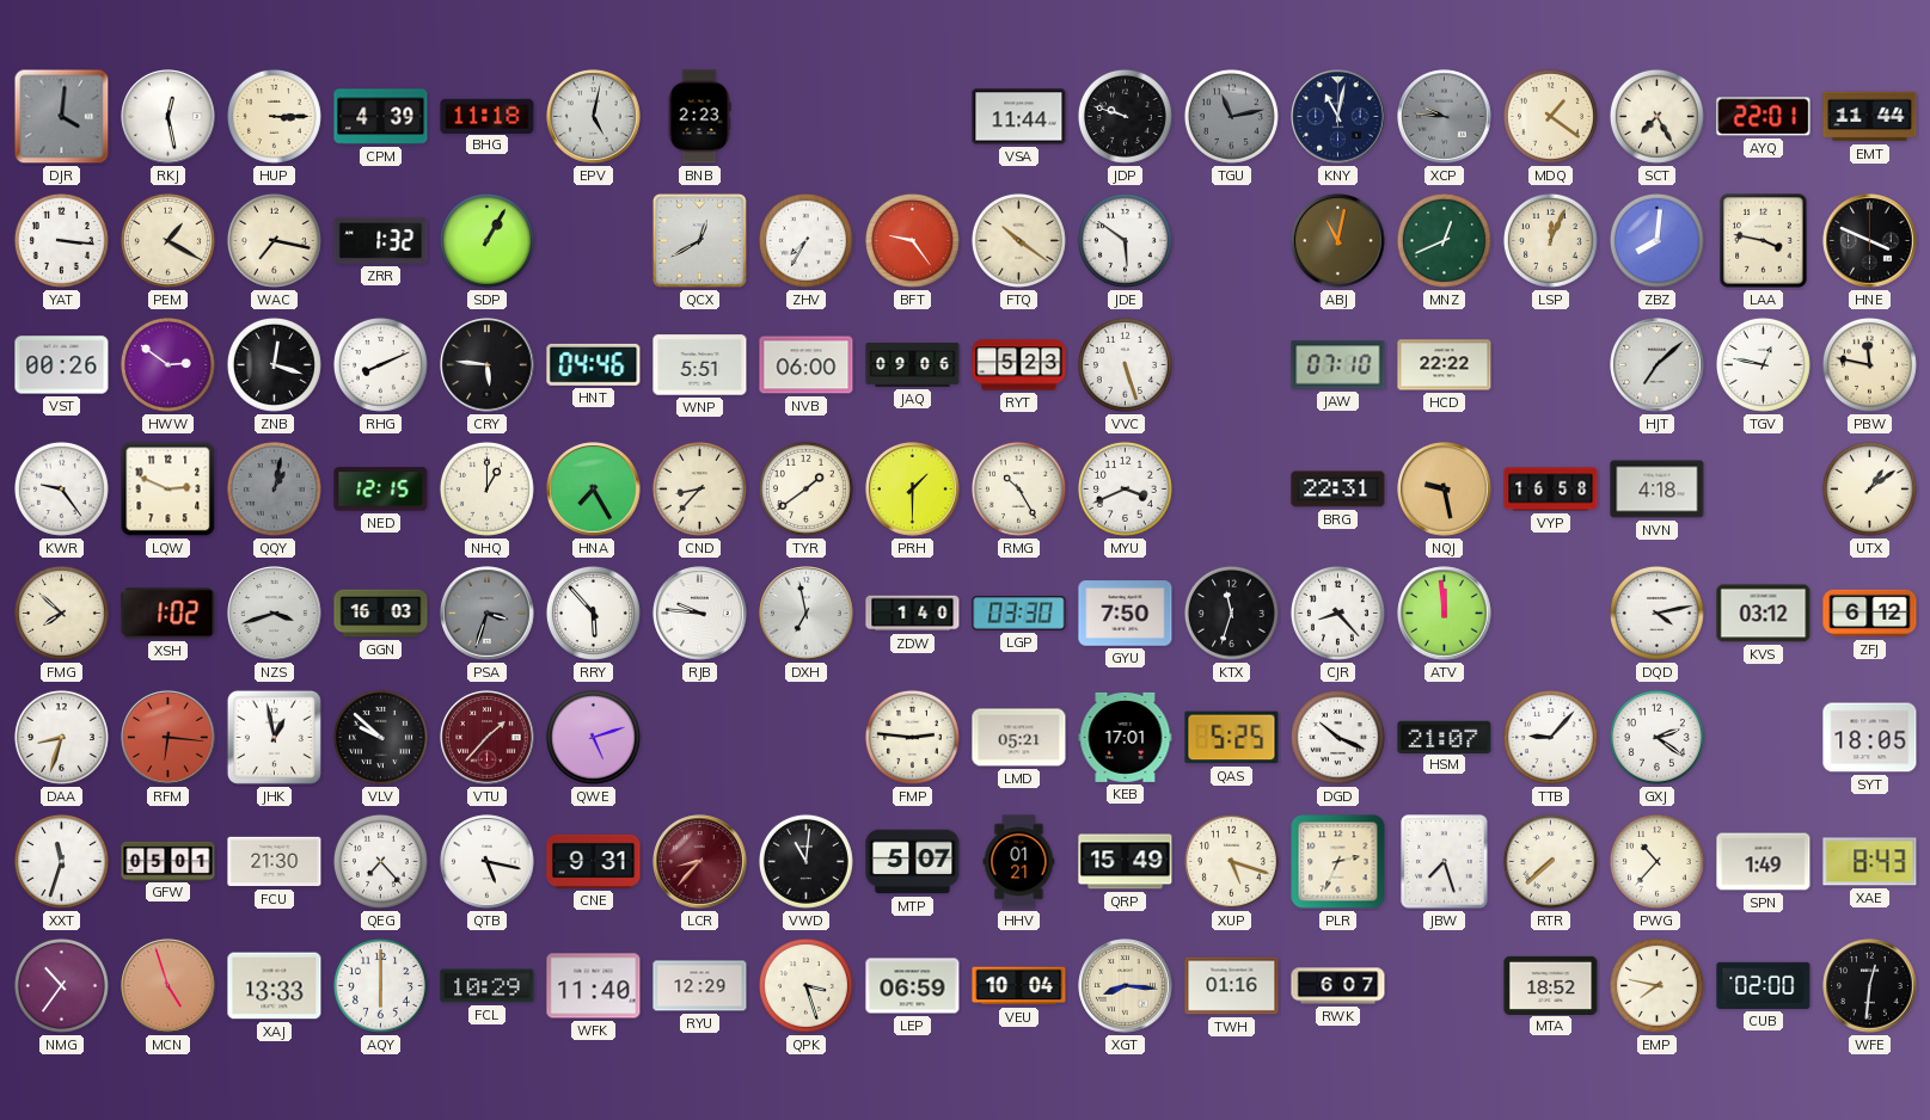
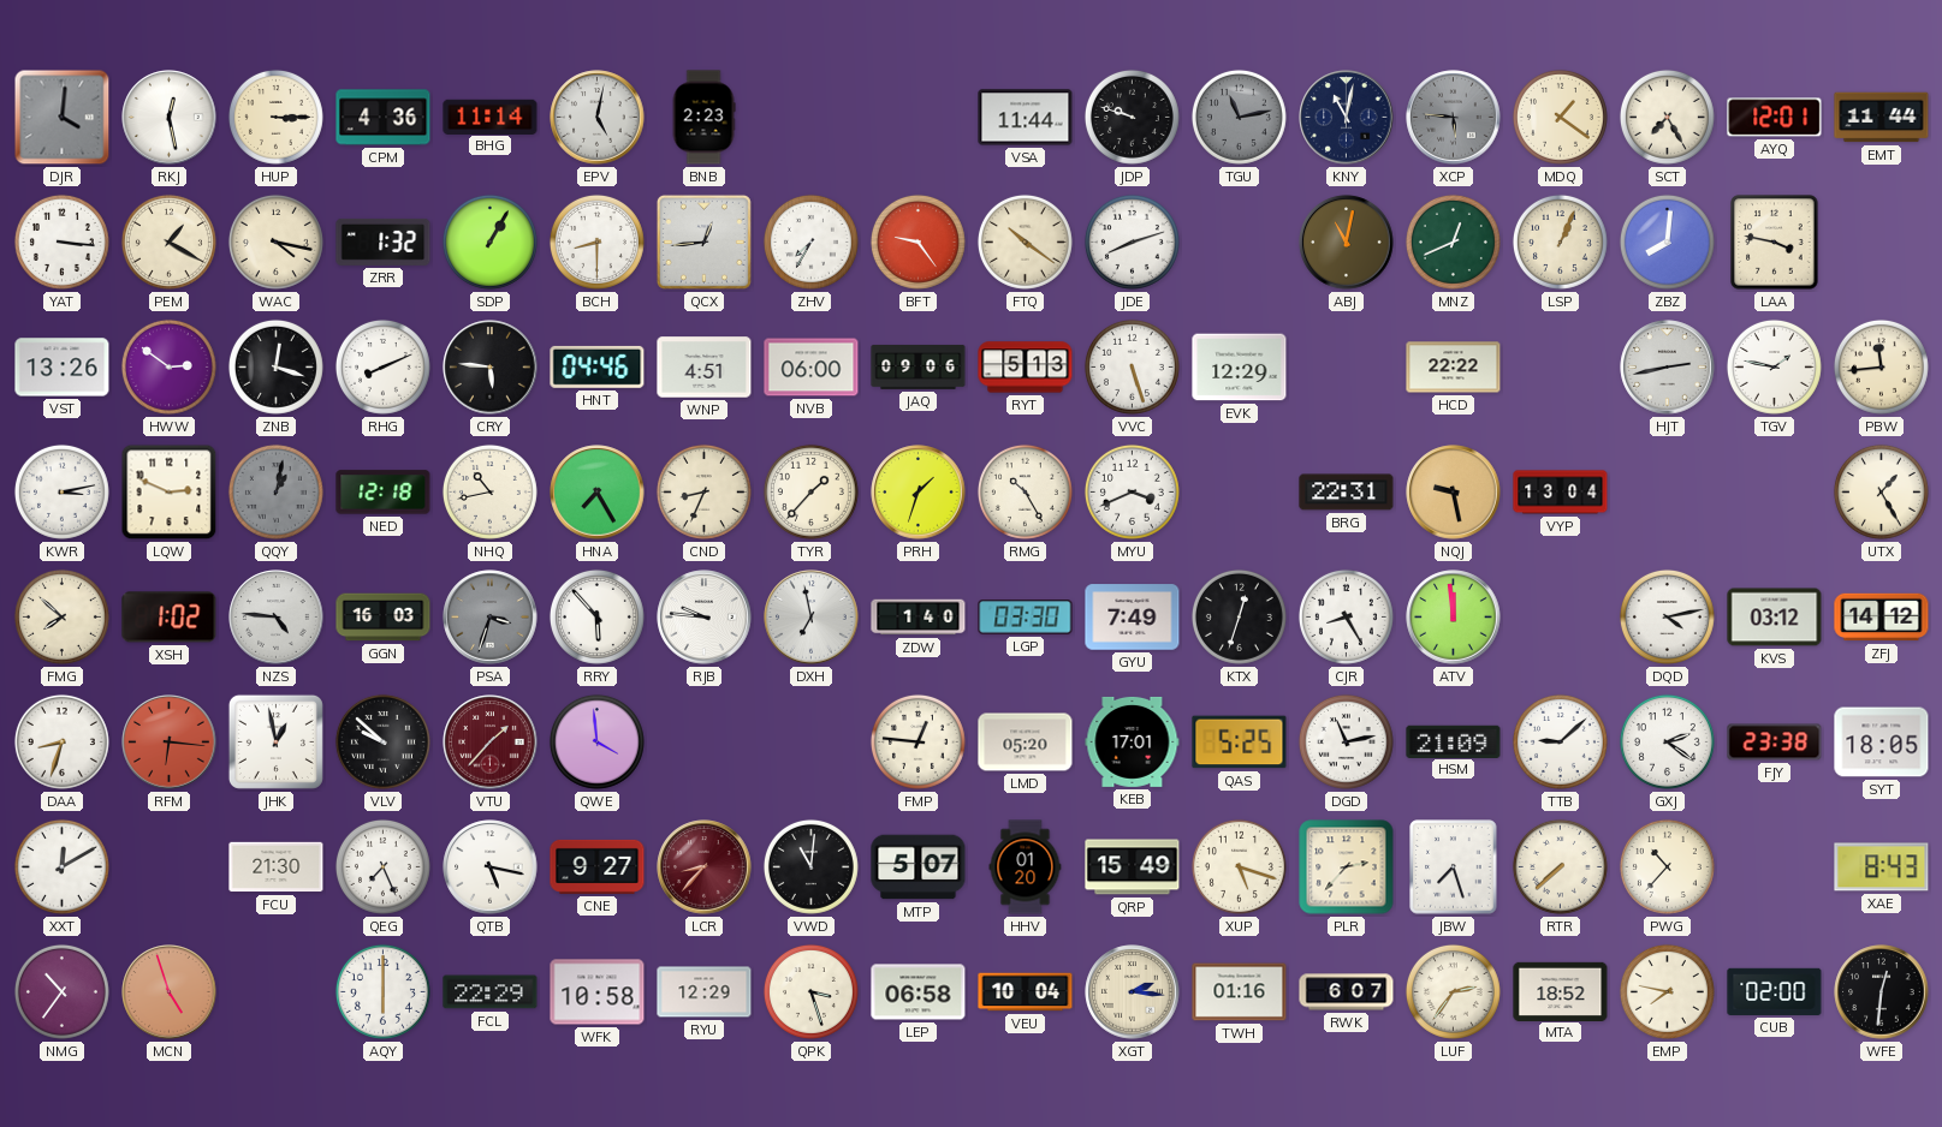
CPM: 4:39 -> 4:36
BHG: 11:18 -> 11:14
XCP: 9:46 -> 5:46
AYQ: 22:01 -> 12:01
WAC: 7:17 -> 4:17
BCH: none -> 8:30
QCX: 12:40 -> 12:44
JDE: 5:51 -> 8:12
LSP: 12:04 -> 1:04
HNE: 3:49 -> none
VST: 00:26 -> 13:26
WNP: 5:51 -> 4:51
RYT: 5:23 -> 5:13
EVK: none -> 12:29
JAW: 07:10 -> none
HJT: 7:08 -> 2:43
TGV: 12:47 -> 1:47
PBW: 11:47 -> 11:44
KWR: 9:24 -> 3:13
NED: 12:15 -> 12:18
NHQ: 1:00 -> 10:43
CND: 8:37 -> 8:34
TYR: 1:39 -> 1:37
PRH: 1:30 -> 1:33
VYP: 16:58 -> 13:04
NVN: 4:18 -> none
UTX: 1:09 -> 1:25
NZS: 3:42 -> 4:46
GYU: 7:50 -> 7:49
KTX: 11:33 -> 12:33
CJR: 8:23 -> 8:25
ZFJ: 6:12 -> 14:12
QWE: 5:12 -> 3:59
FMP: 2:46 -> 12:46
LMD: 05:21 -> 05:20
DGD: 10:19 -> 11:13
HSM: 21:07 -> 21:09
TTB: 9:07 -> 9:08
FJY: none -> 23:38
XXT: 11:33 -> 12:10
GFW: 05:01 -> none
QEG: 7:23 -> 7:26
CNE: 9:31 -> 9:27
HHV: 01:21 -> 01:20
PLR: 2:34 -> 2:37
SPN: 1:49 -> none
XAJ: 13:33 -> none
FCL: 10:29 -> 22:29
WFK: 11:40 -> 10:58
LEP: 06:59 -> 06:58
XGT: 8:16 -> 2:16
LUF: none -> 2:36
